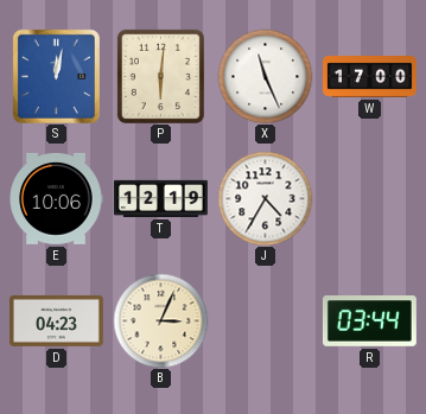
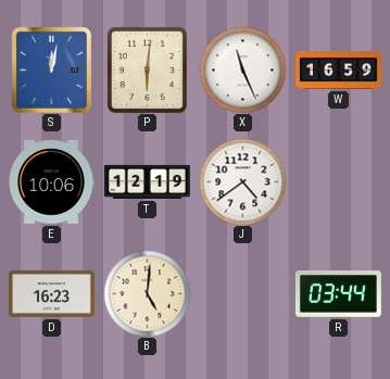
W: 17:00 -> 16:59
J: 4:35 -> 4:39
D: 04:23 -> 16:23
B: 3:04 -> 5:01
